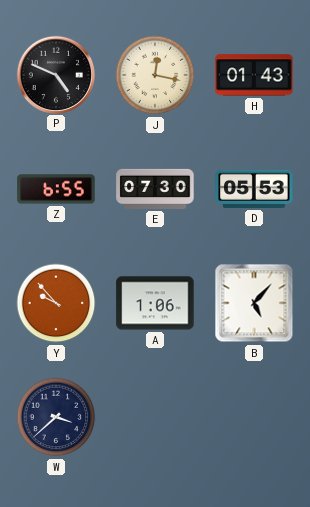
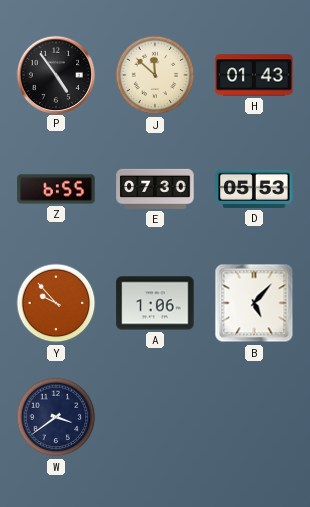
P: 4:49 -> 4:54
J: 12:17 -> 11:52
W: 3:38 -> 3:39
